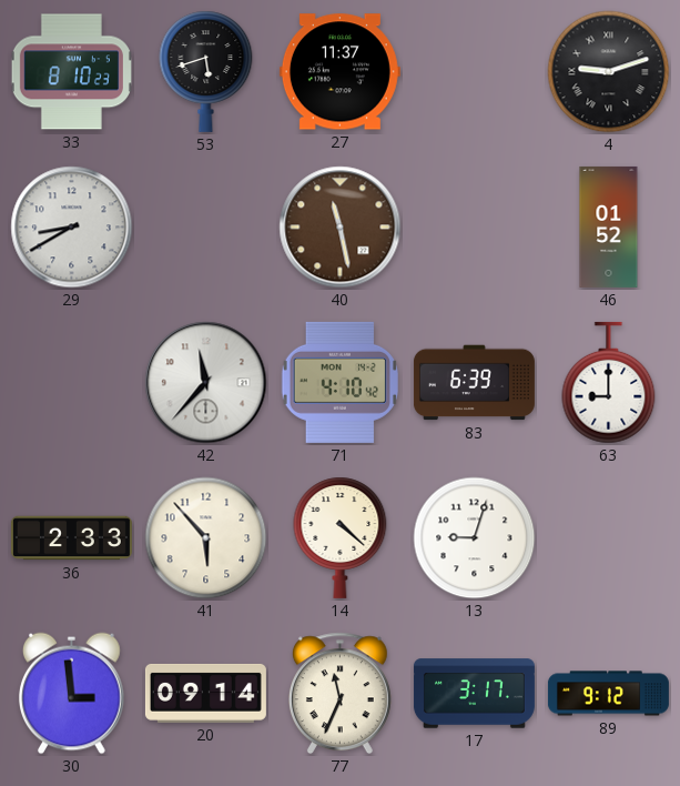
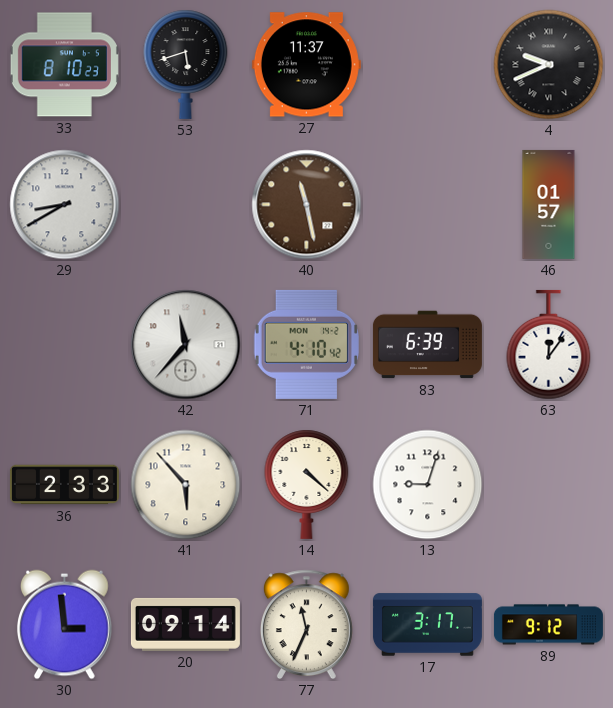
4: 9:12 -> 9:41
46: 01:52 -> 01:57
63: 9:00 -> 12:06
